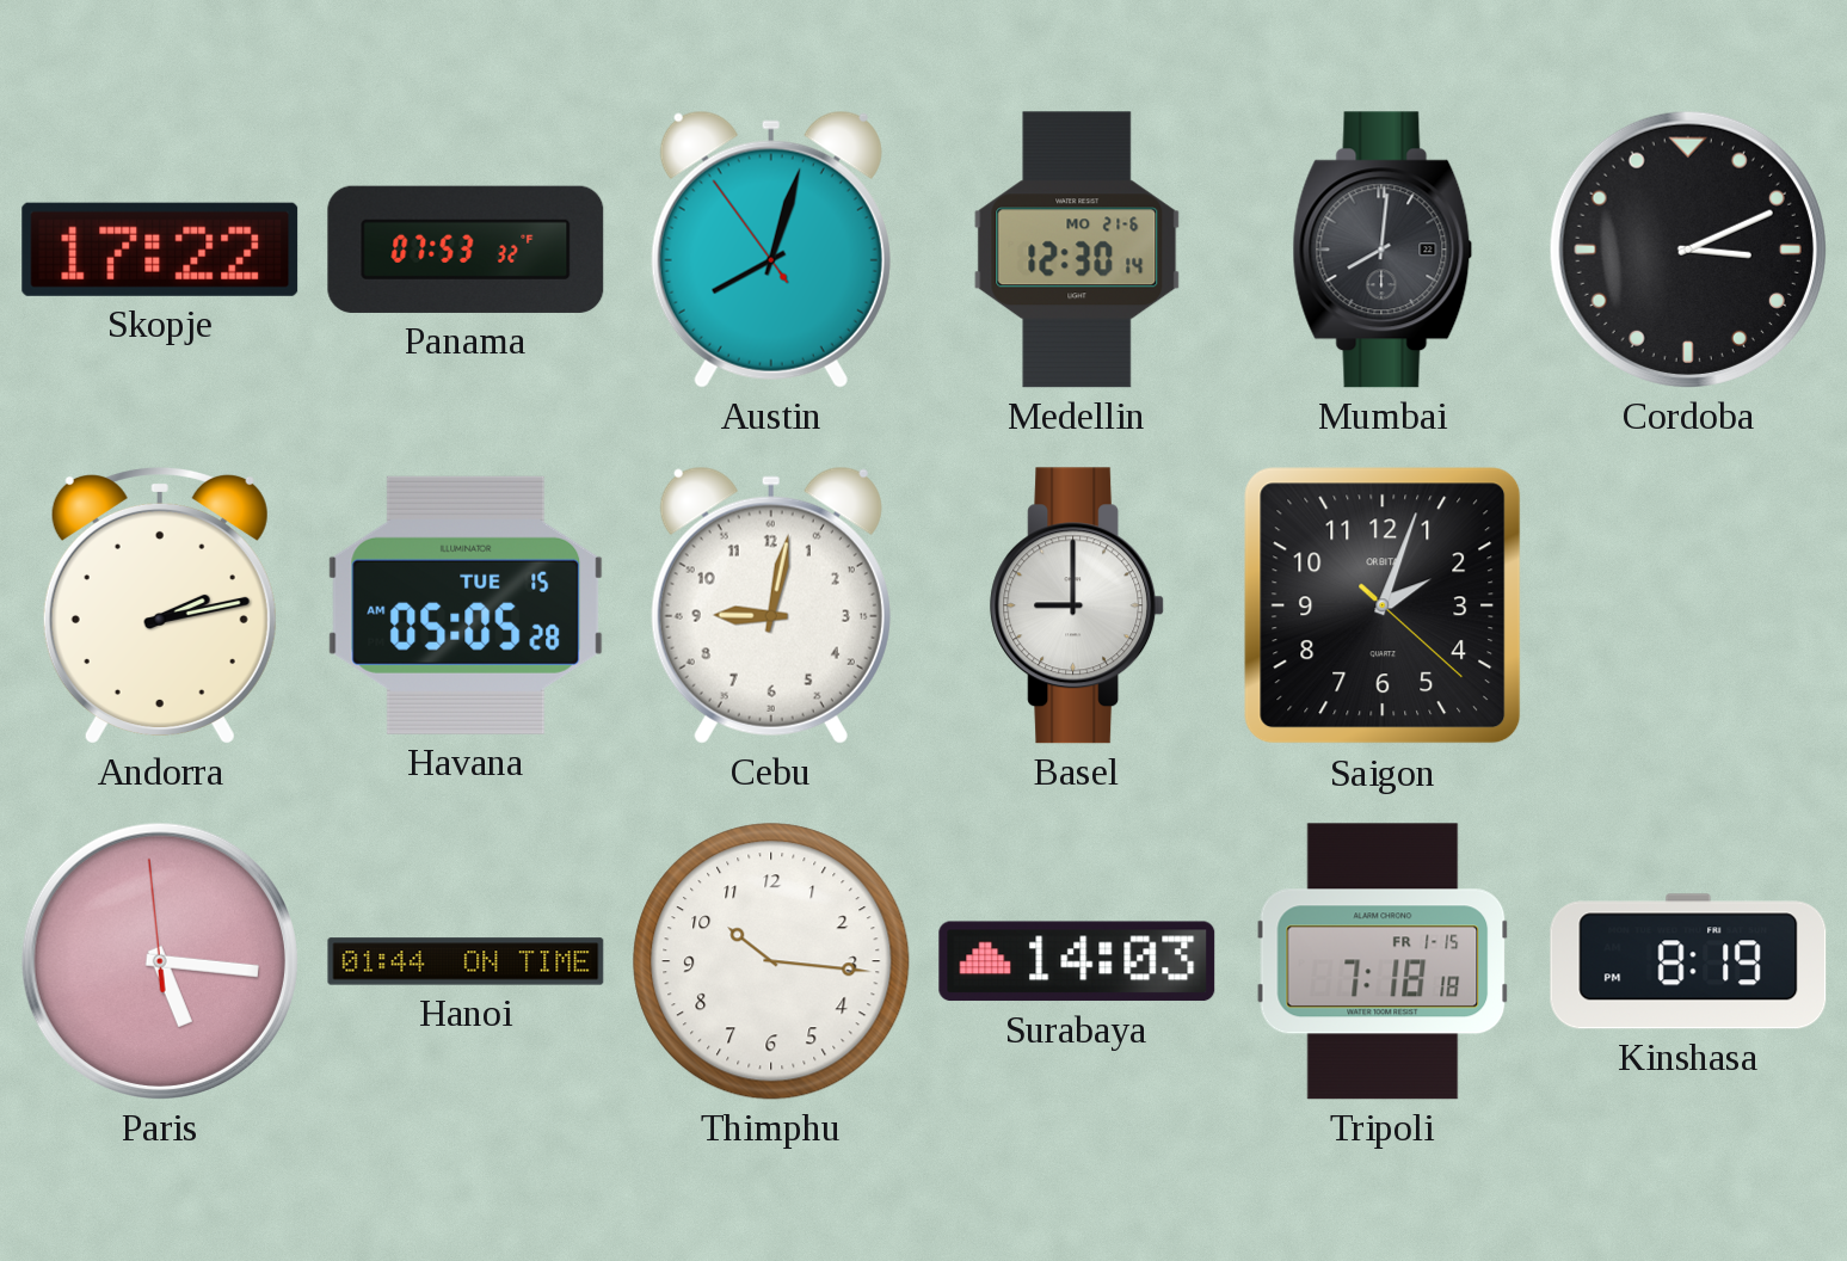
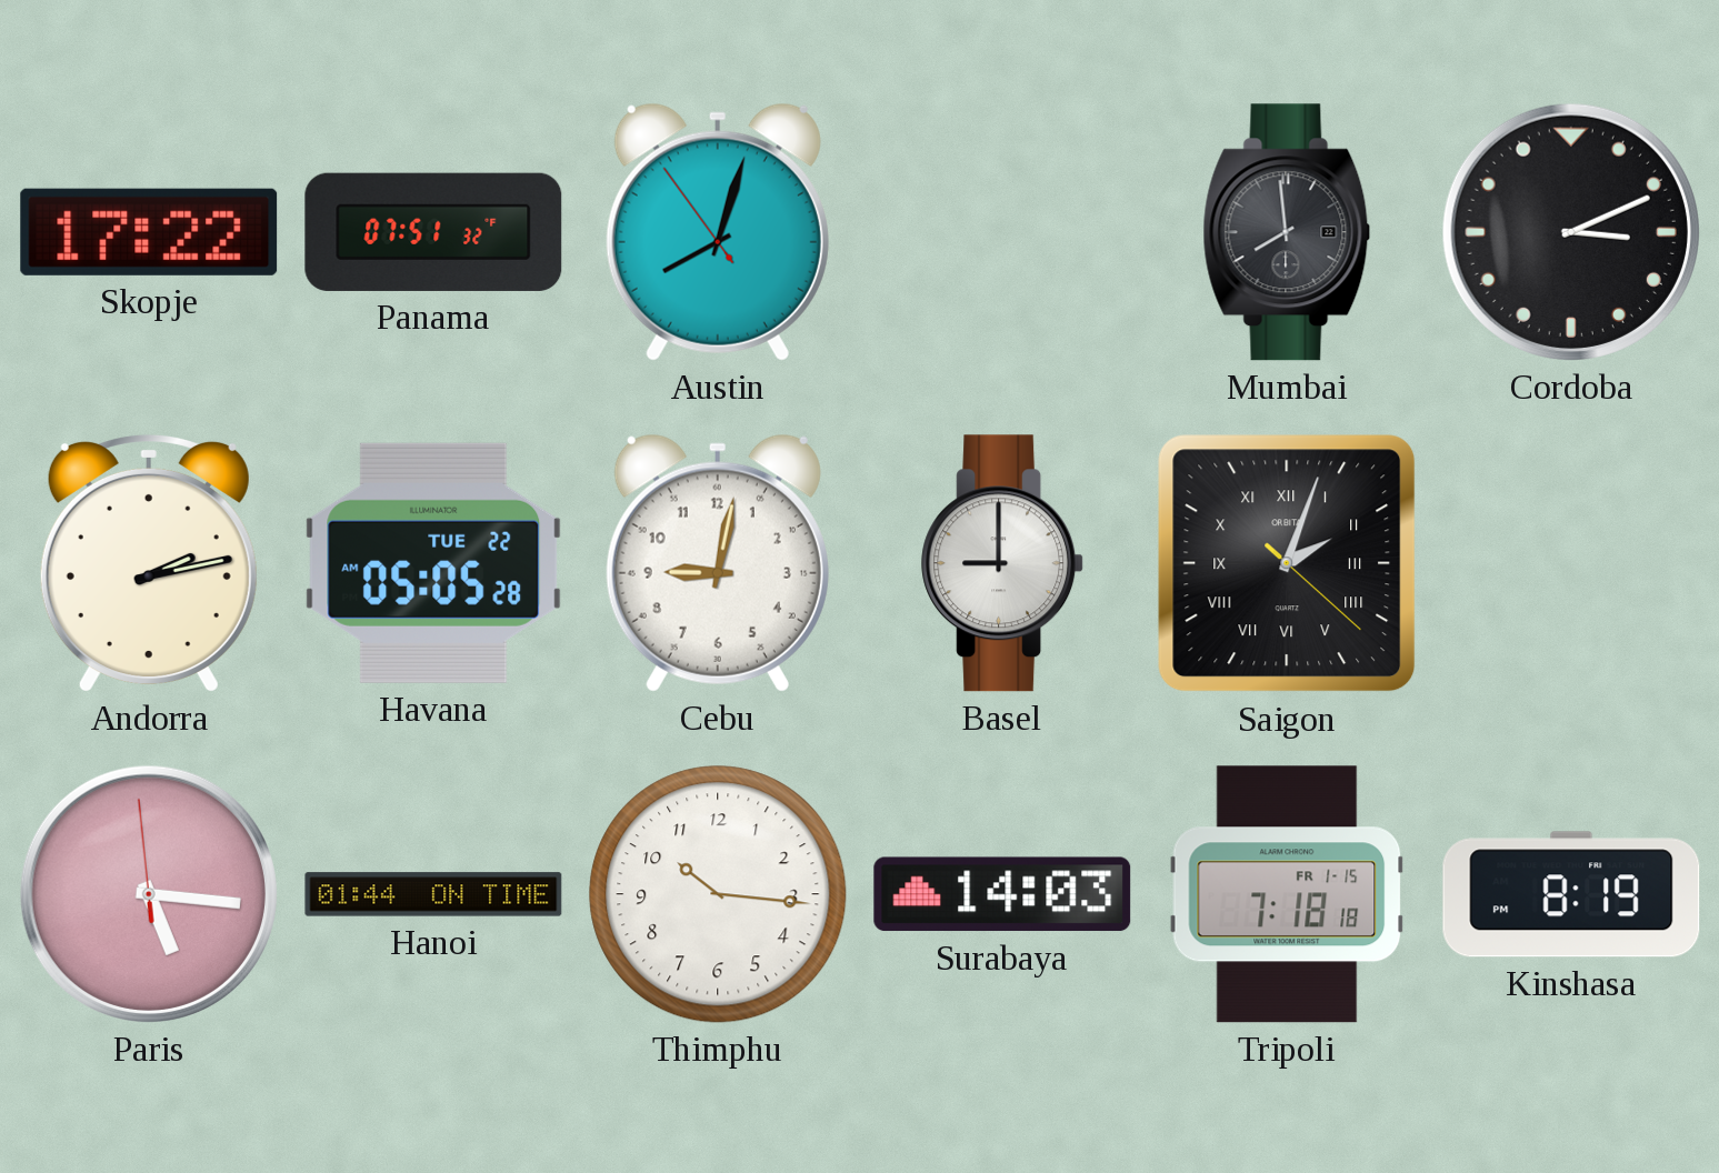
Panama: 07:53 -> 07:51
Medellin: 12:30 -> none
Mumbai: 8:01 -> 7:59
Havana date: TUE 15 -> TUE 22
Saigon numerals: Arabic -> Roman
